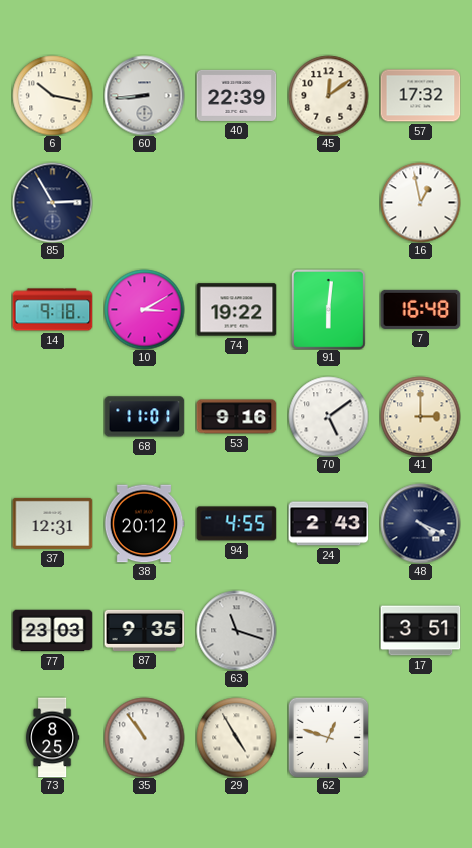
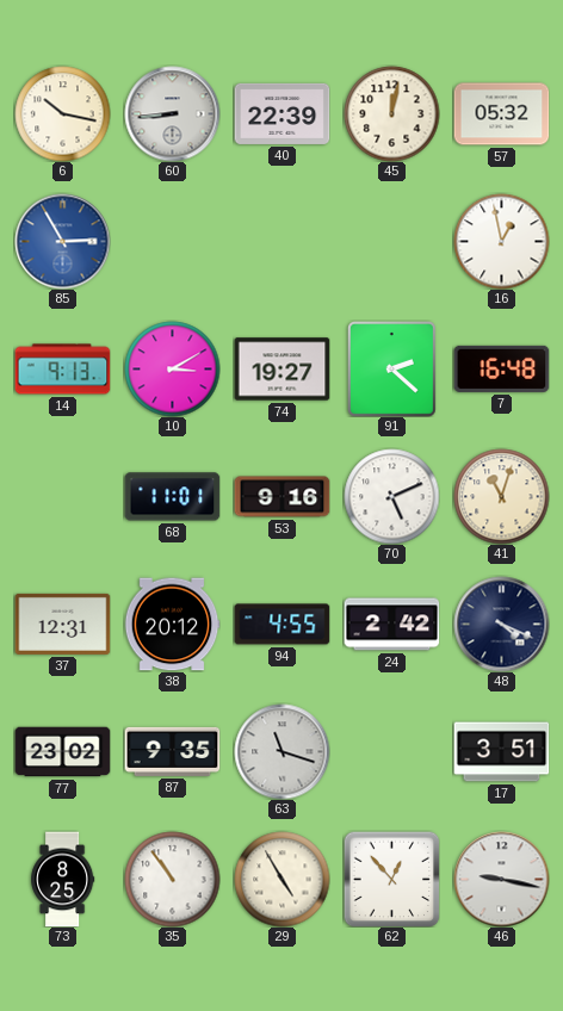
45: 12:09 -> 12:02
57: 17:32 -> 05:32
85 dial: navy -> blue
14: 9:18 -> 9:13
74: 19:22 -> 19:27
91: 6:01 -> 2:22
70: 5:09 -> 5:11
41: 3:00 -> 11:03
24: 2:43 -> 2:42
77: 23:03 -> 23:02
62: 12:48 -> 12:53
46: none -> 9:17
